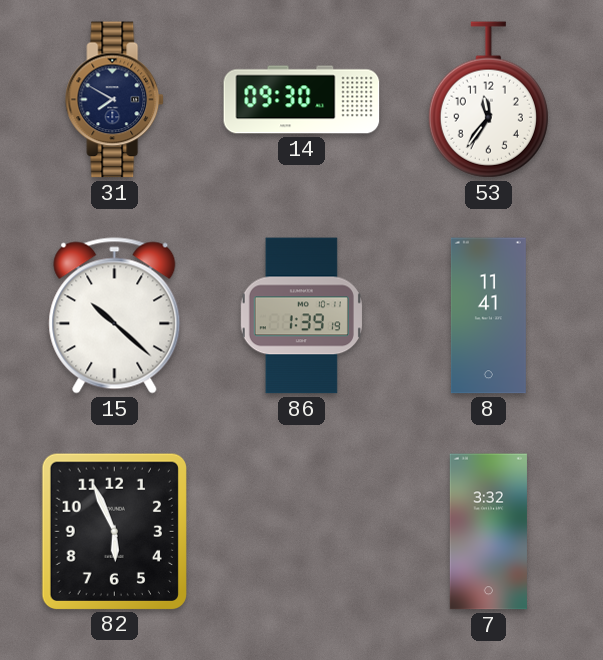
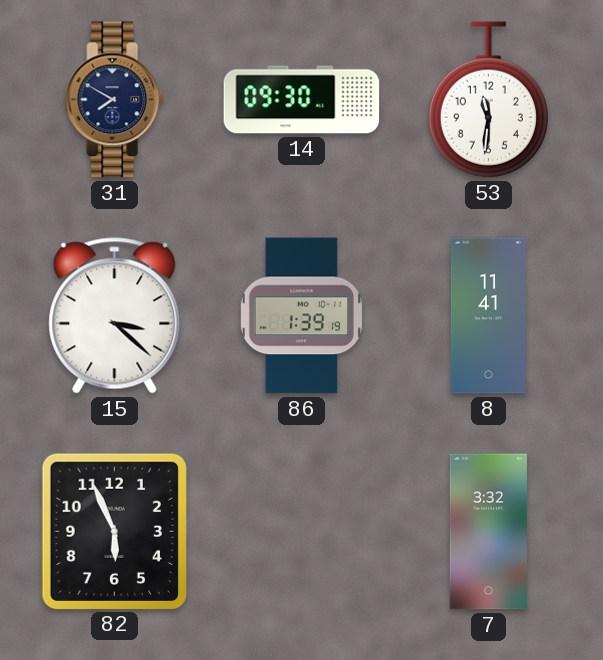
53: 11:36 -> 11:31
15: 10:22 -> 3:22
